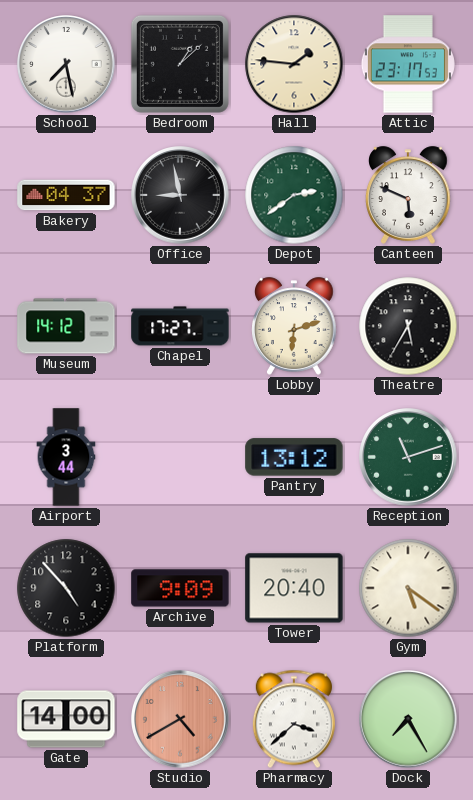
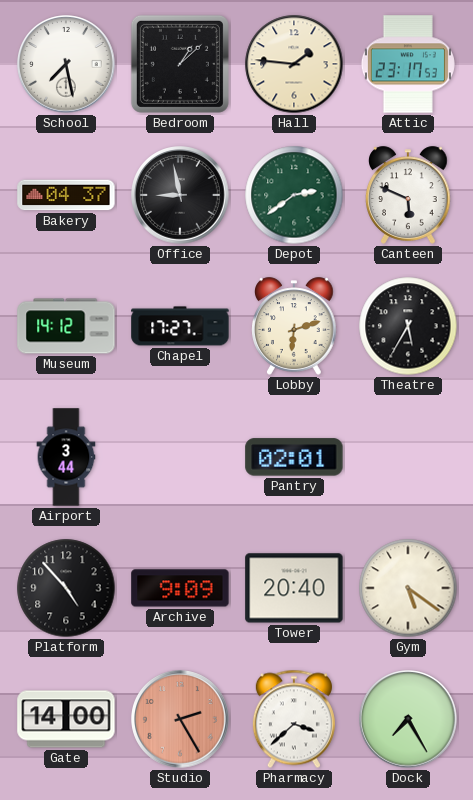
Pantry: 13:12 -> 02:01
Reception: 11:12 -> none
Studio: 4:40 -> 2:25
